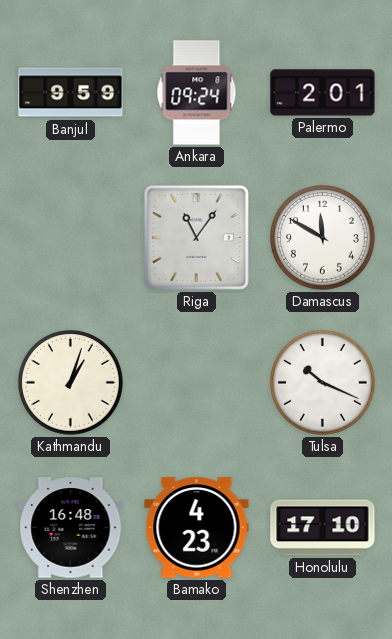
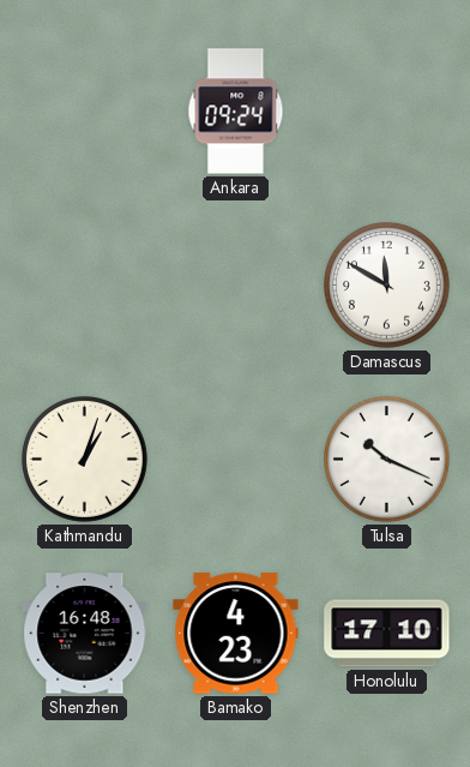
Banjul: 9:59 -> none
Palermo: 2:01 -> none
Riga: 11:06 -> none
